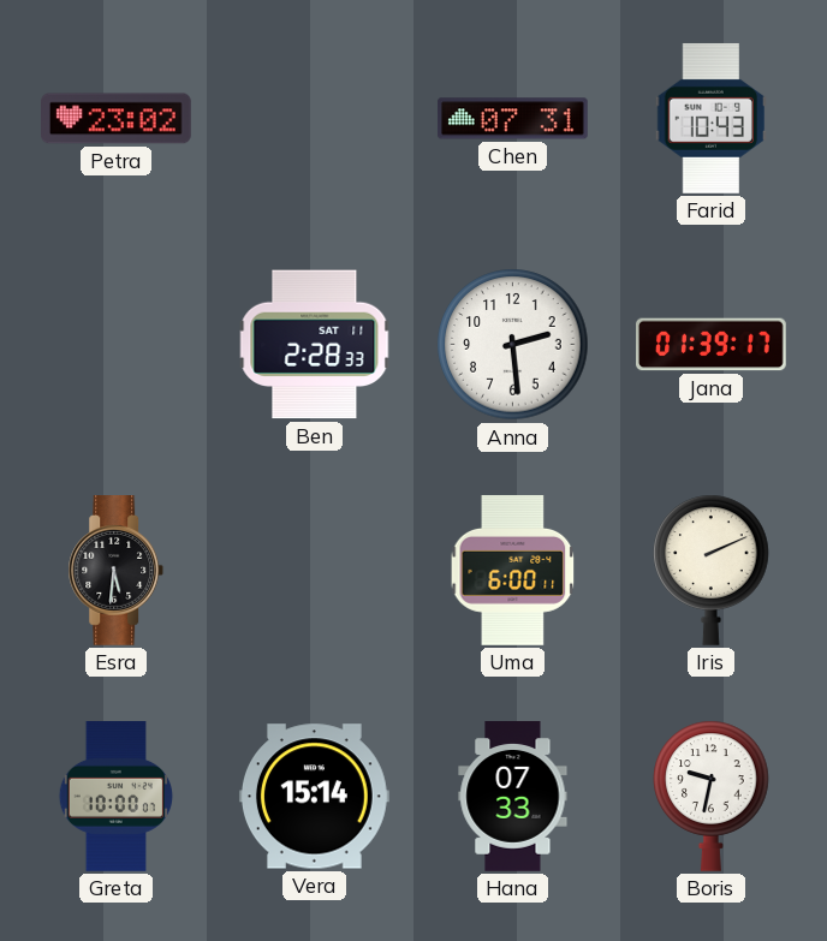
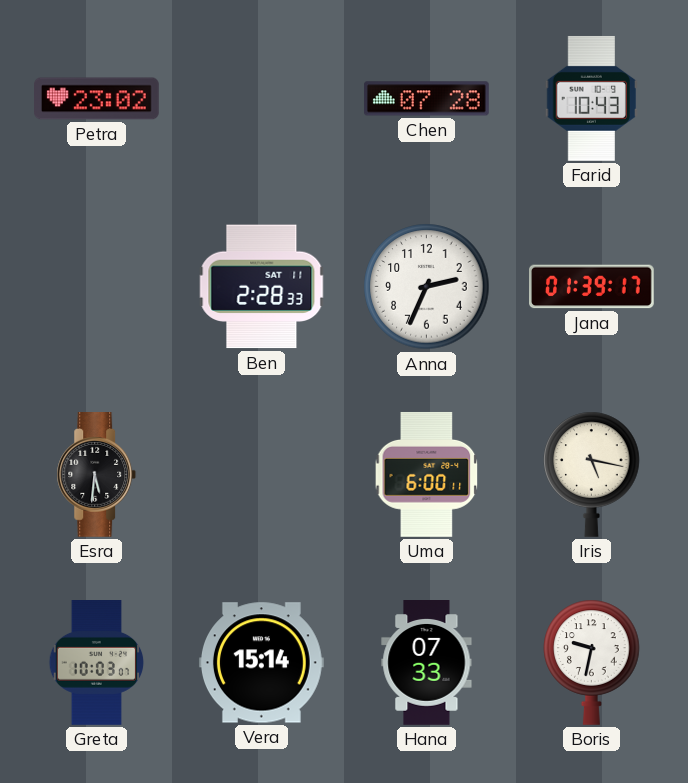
Chen: 07:31 -> 07:28
Anna: 2:29 -> 2:34
Iris: 2:11 -> 5:17
Greta: 10:00 -> 10:03
